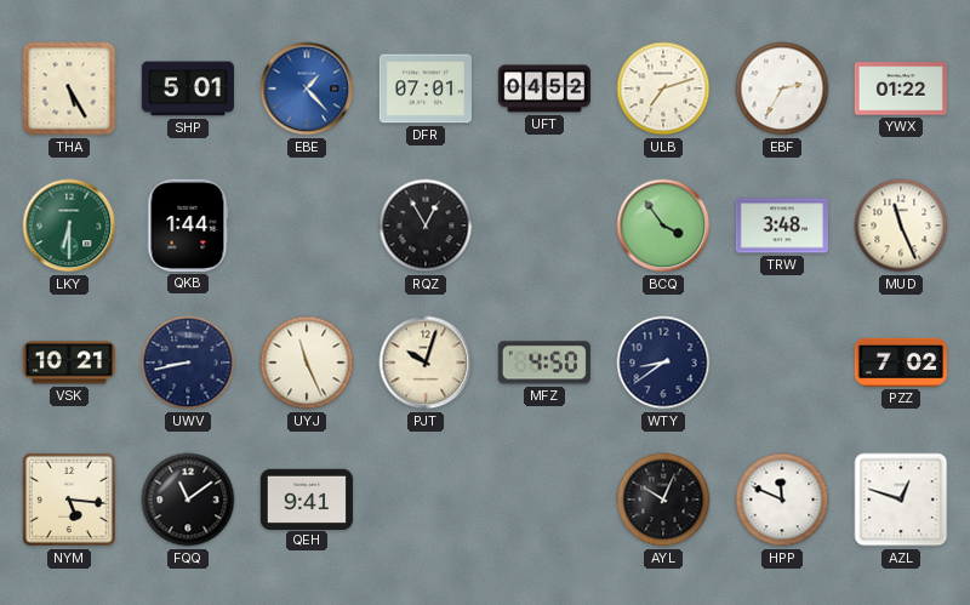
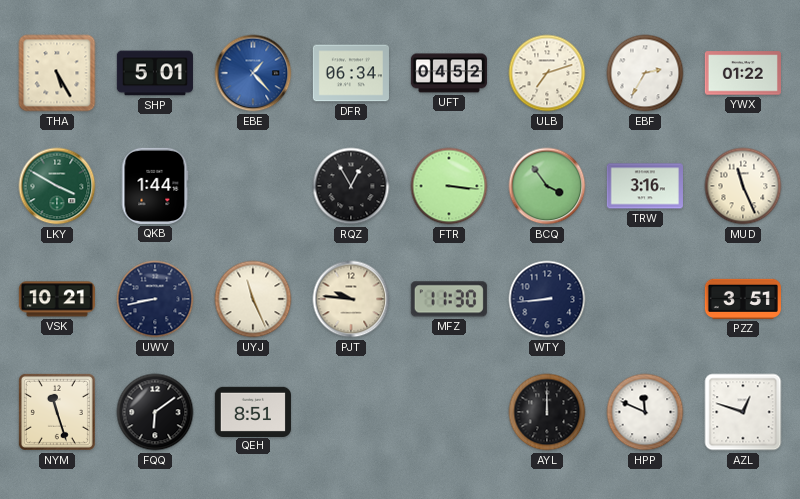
DFR: 07:01 -> 06:34
LKY: 6:30 -> 3:50
FTR: none -> 3:16
TRW: 3:48 -> 3:16
PJT: 10:03 -> 9:46
MFZ: 4:50 -> 11:30
WTY: 8:39 -> 8:44
PZZ: 7:02 -> 3:51
NYM: 5:16 -> 11:27
FQQ: 11:09 -> 6:09
QEH: 9:41 -> 8:51
AYL: 10:04 -> 12:00
